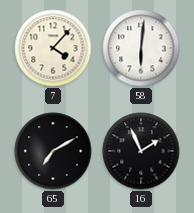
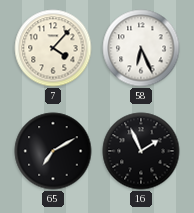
58: 6:01 -> 6:26
